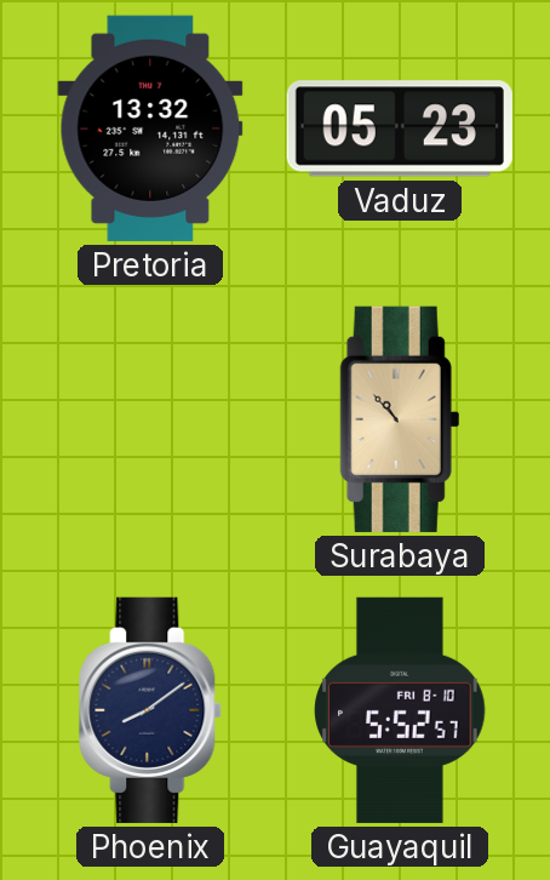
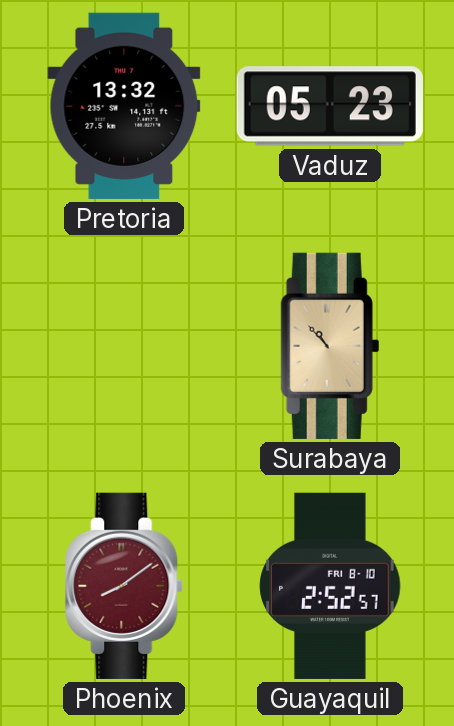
Phoenix dial: navy -> burgundy
Guayaquil: 5:52 -> 2:52
